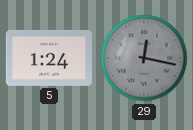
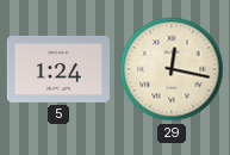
29 dial: grey -> cream
